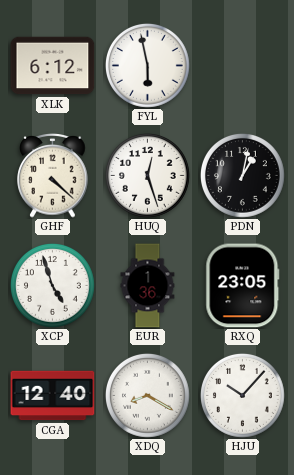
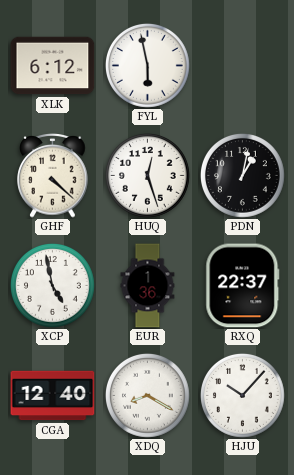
XCP: 4:57 -> 4:58
RXQ: 23:05 -> 22:37
